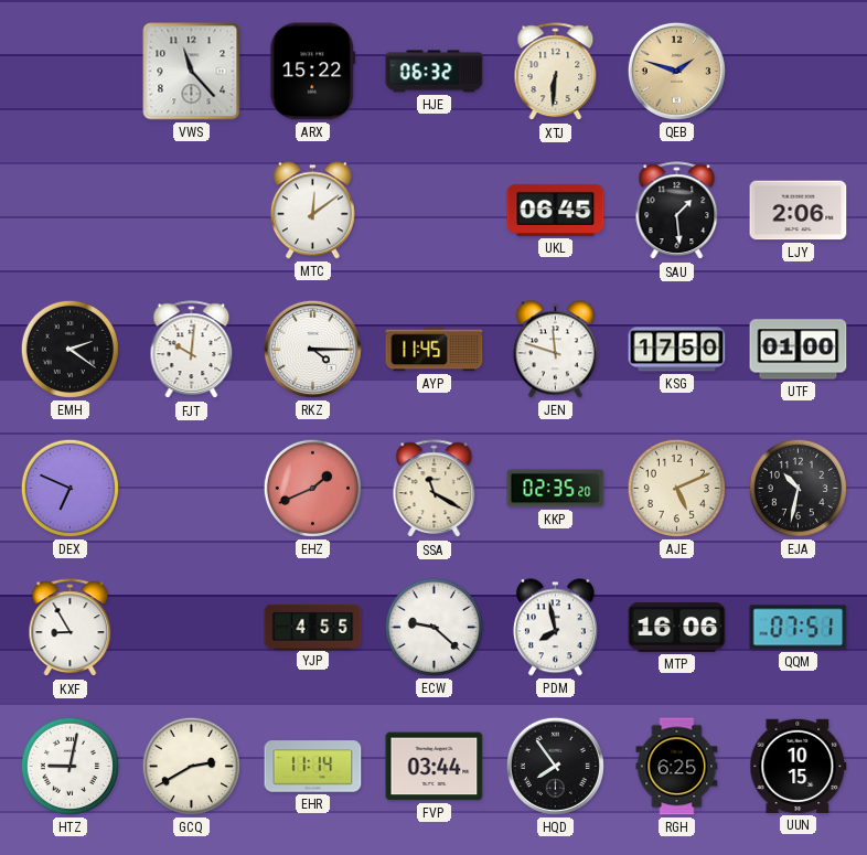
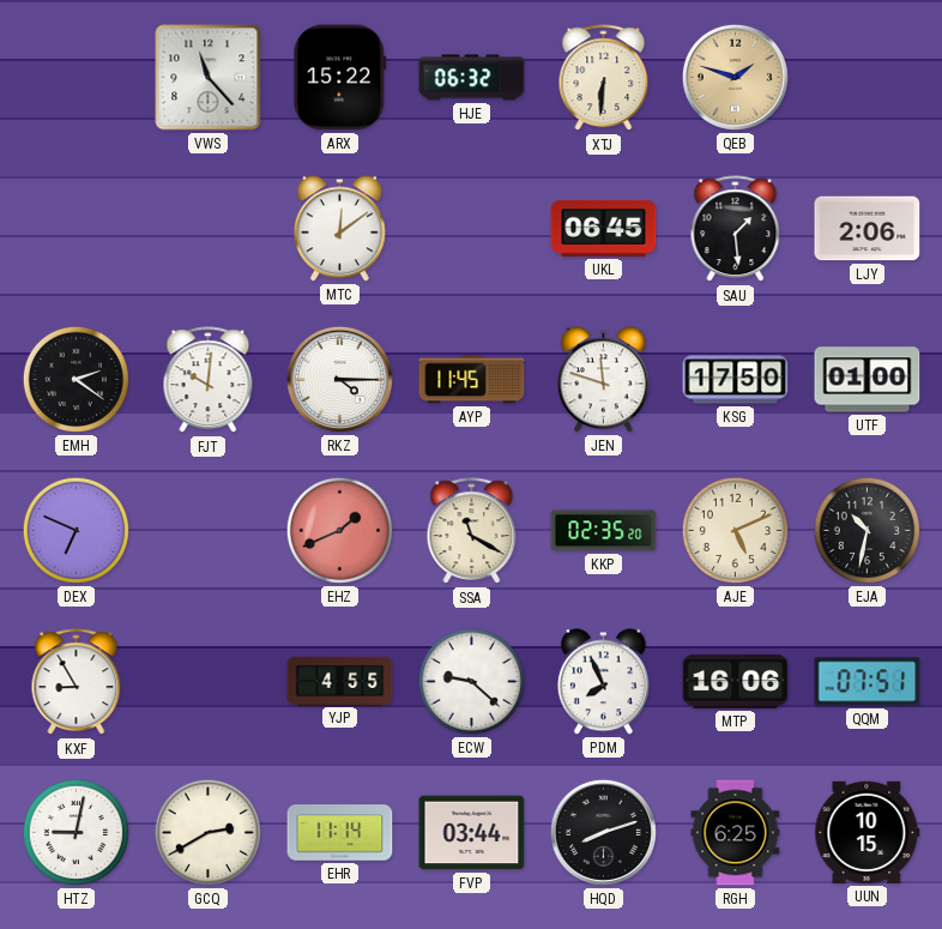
PDM: 7:58 -> 7:56
HQD: 7:54 -> 8:12
